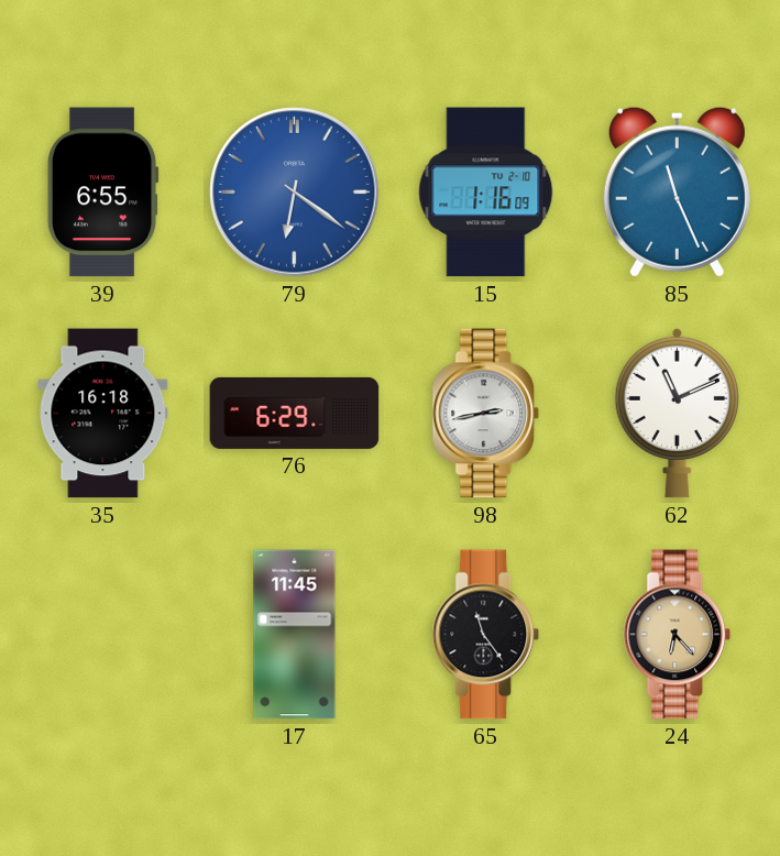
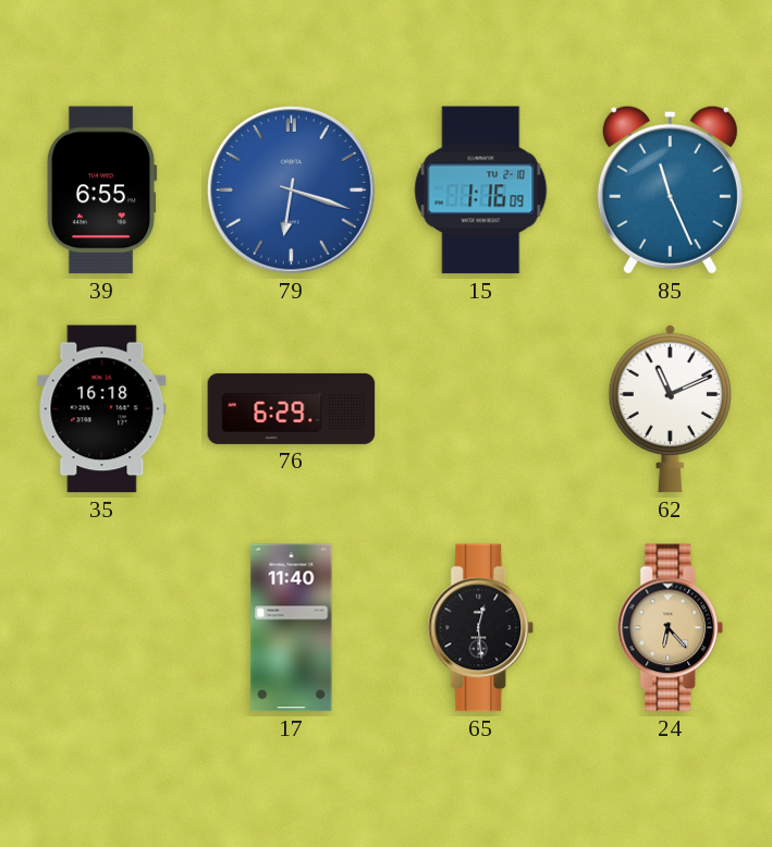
79: 6:21 -> 6:18
98: 2:43 -> none
17: 11:45 -> 11:40
65: 11:24 -> 12:29
